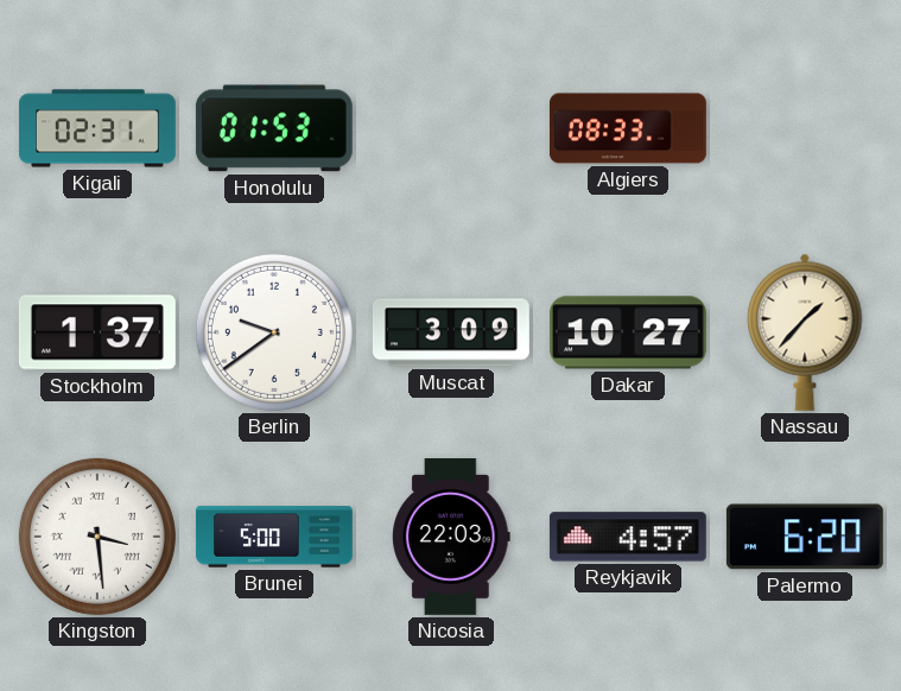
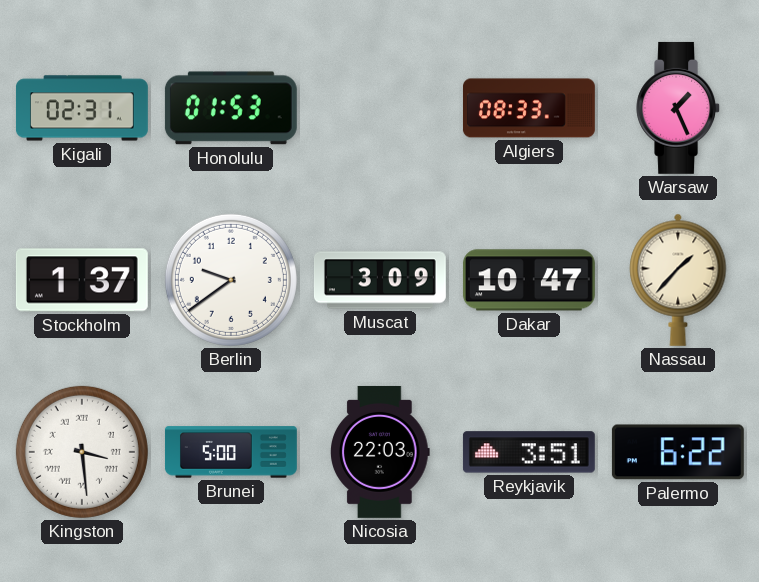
Warsaw: none -> 1:26
Dakar: 10:27 -> 10:47
Reykjavik: 4:57 -> 3:51
Palermo: 6:20 -> 6:22
